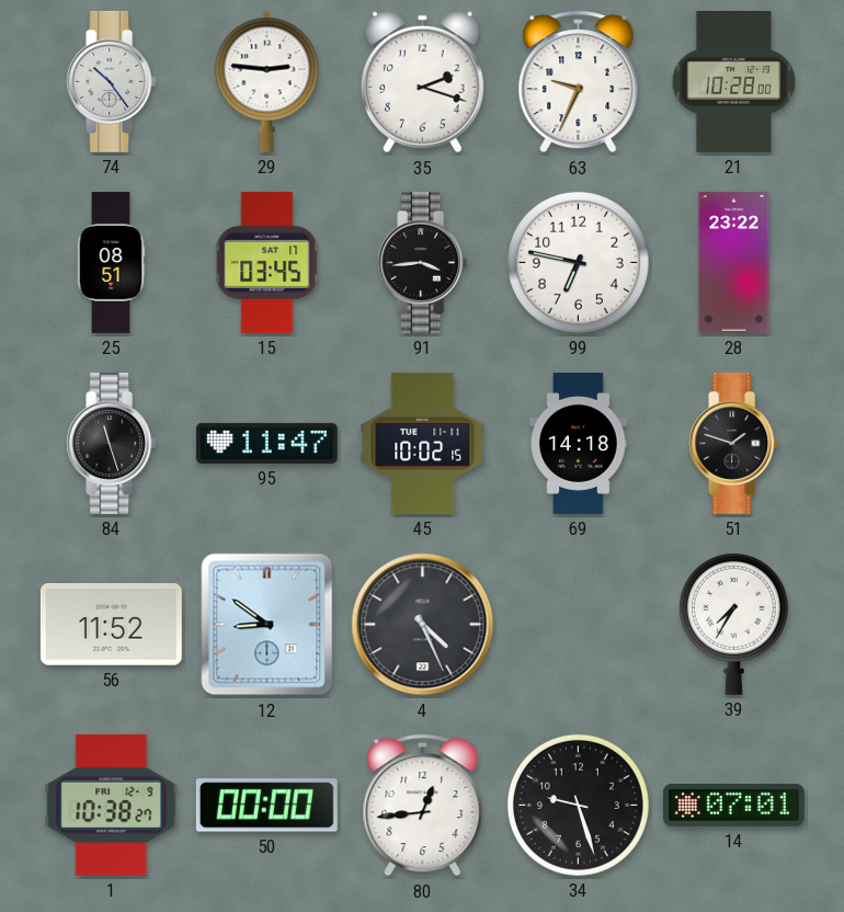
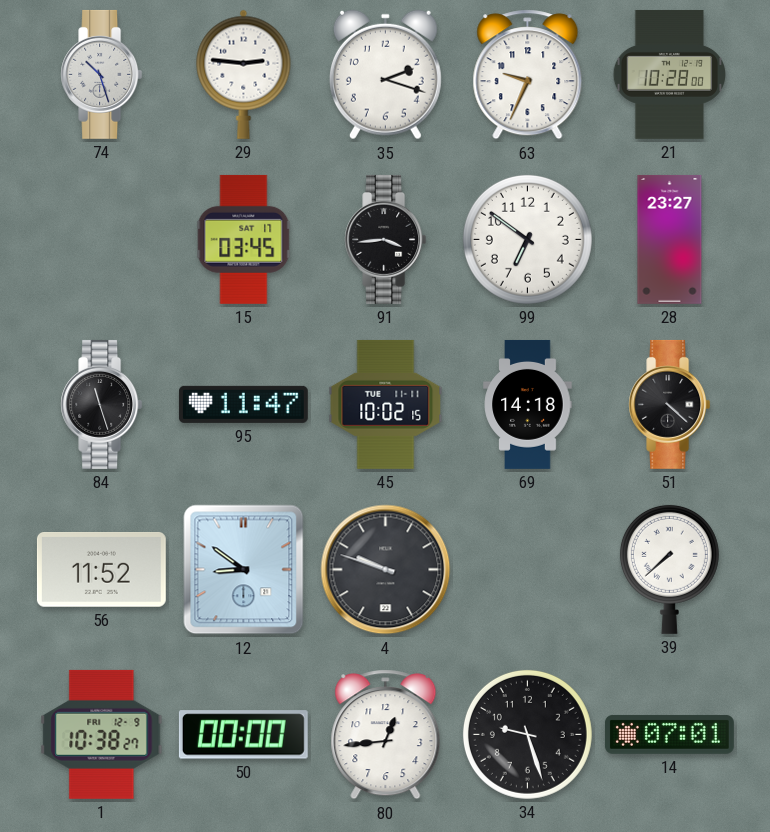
74: 10:24 -> 10:27
25: 08:51 -> none
99: 6:47 -> 6:51
28: 23:22 -> 23:27
51: 1:48 -> 4:22
4: 4:26 -> 9:48
39: 7:35 -> 7:38
